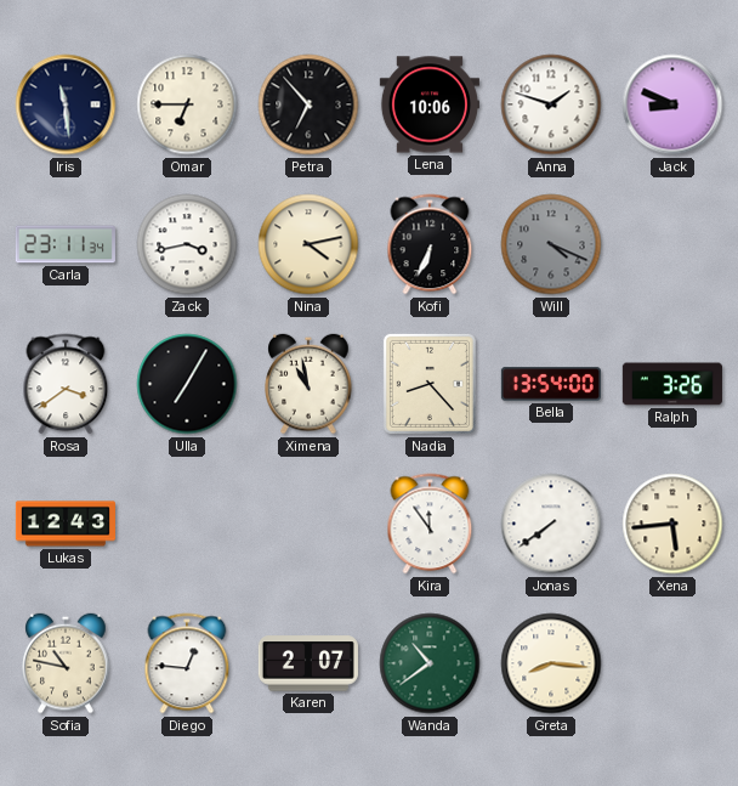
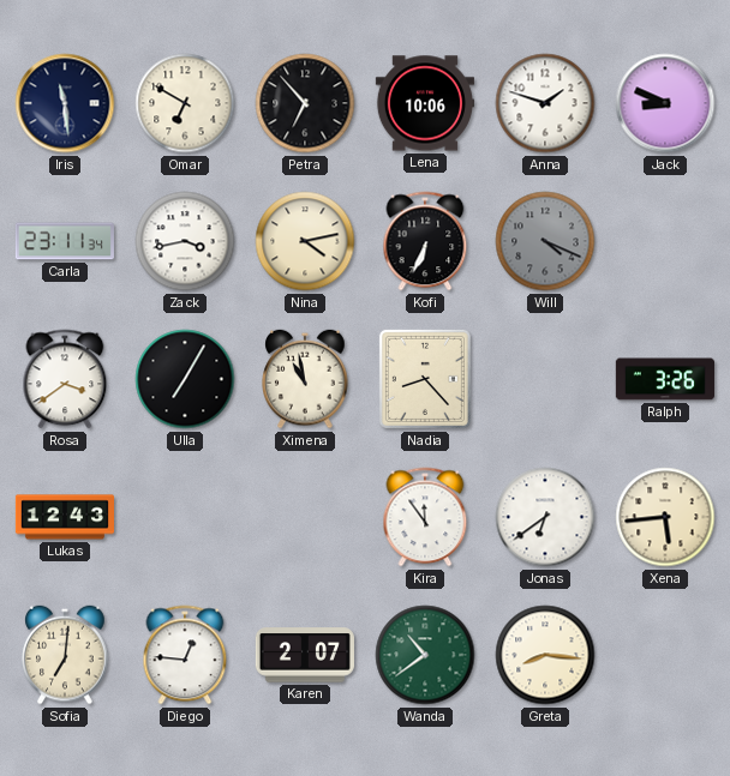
Omar: 6:45 -> 6:50
Bella: 13:54 -> none
Jonas: 7:39 -> 6:39
Sofia: 10:47 -> 7:01
